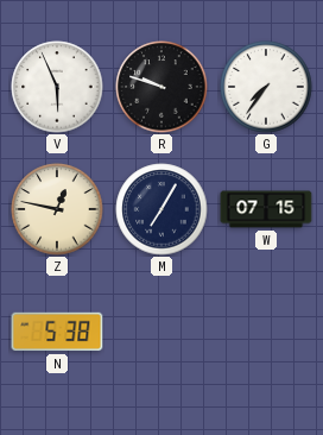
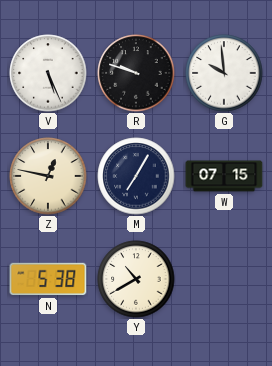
V: 5:56 -> 5:26
G: 7:36 -> 9:59
Y: none -> 10:40
